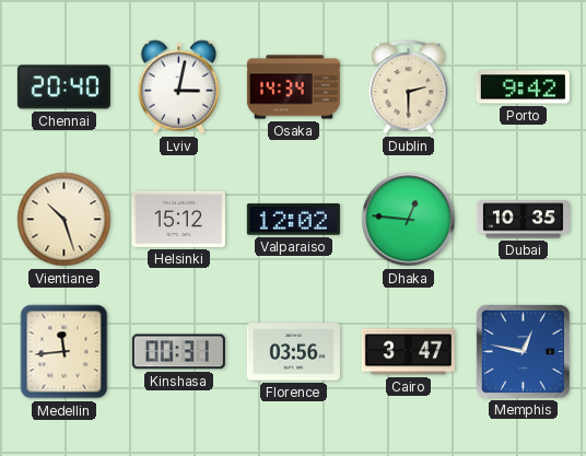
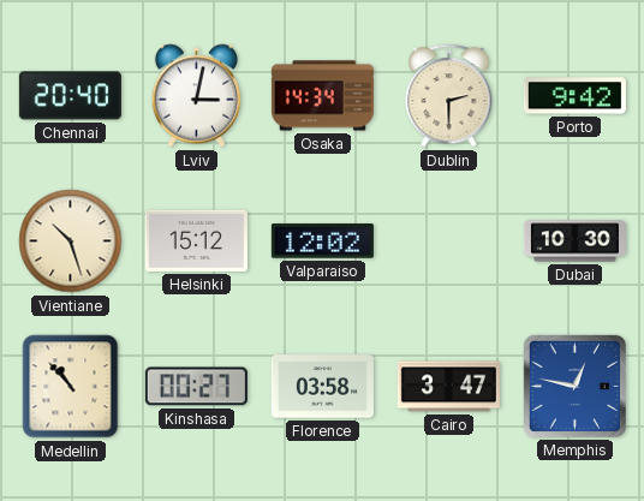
Dhaka: 12:46 -> none
Dubai: 10:35 -> 10:30
Medellin: 11:44 -> 10:53
Kinshasa: 00:31 -> 00:27
Florence: 03:56 -> 03:58
